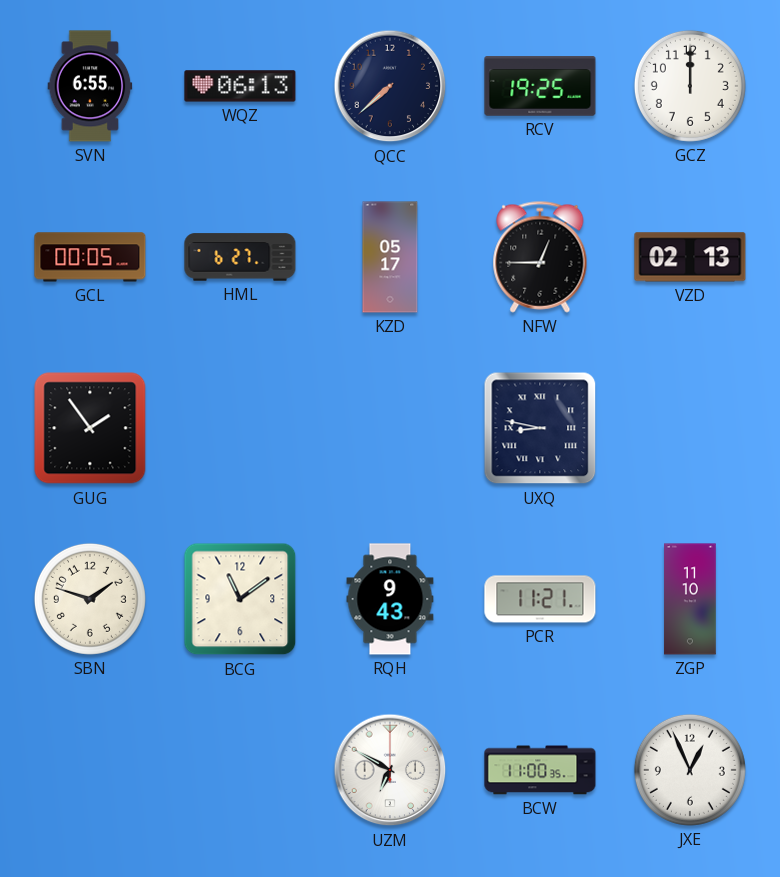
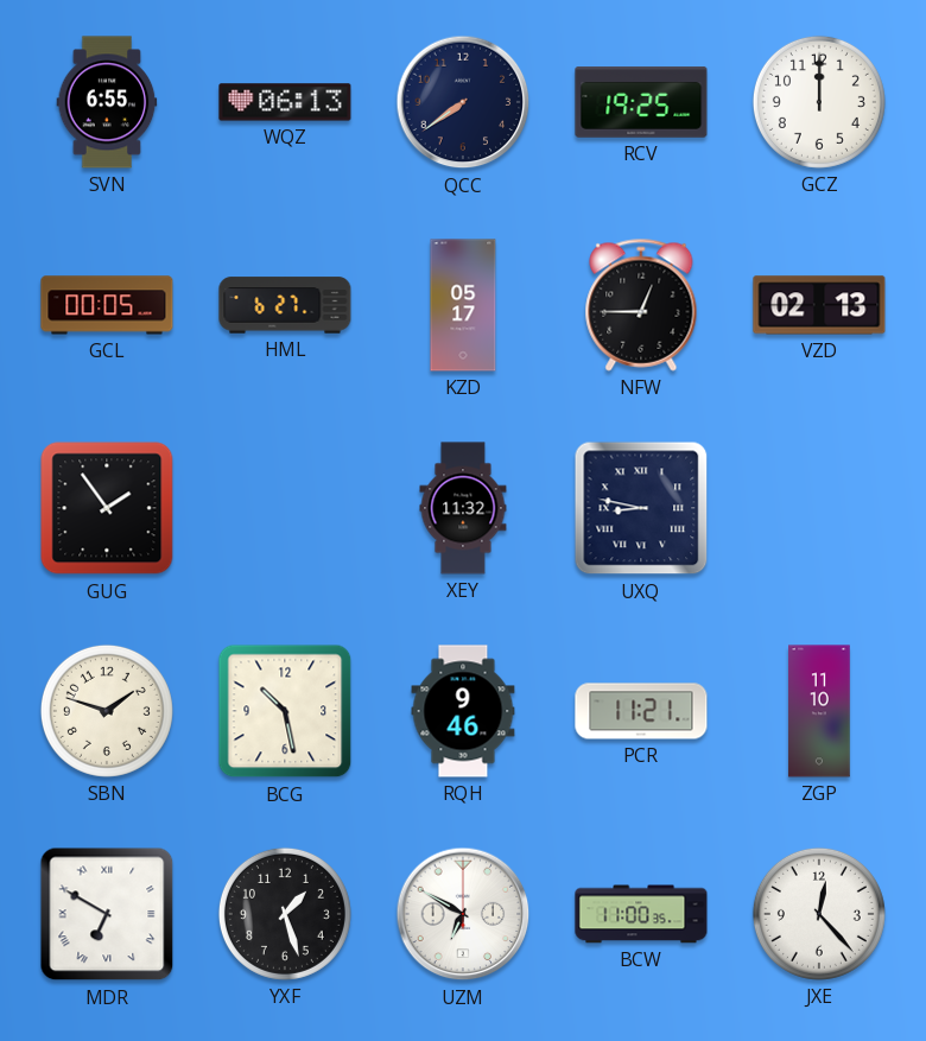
QCC: 7:38 -> 7:39
XEY: none -> 11:32
BCG: 11:09 -> 10:28
RQH: 9:43 -> 9:46
MDR: none -> 6:50
YXF: none -> 1:27
JXE: 12:56 -> 12:23
